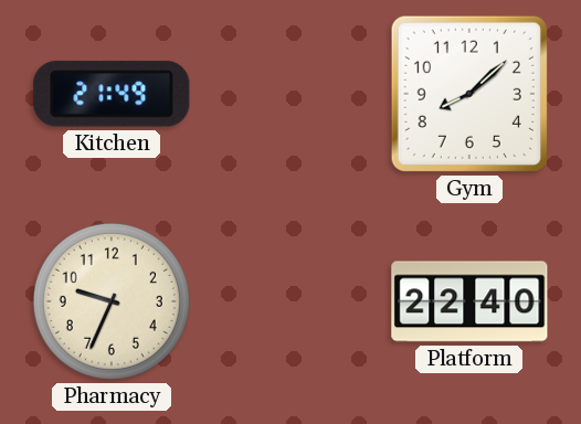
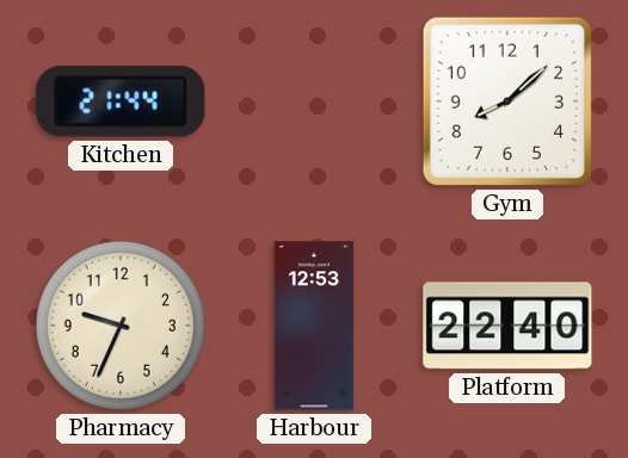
Kitchen: 21:49 -> 21:44
Harbour: none -> 12:53
